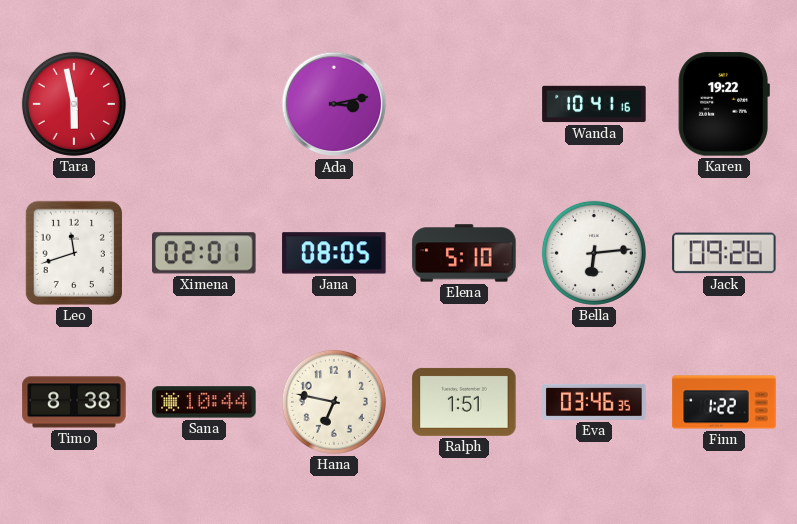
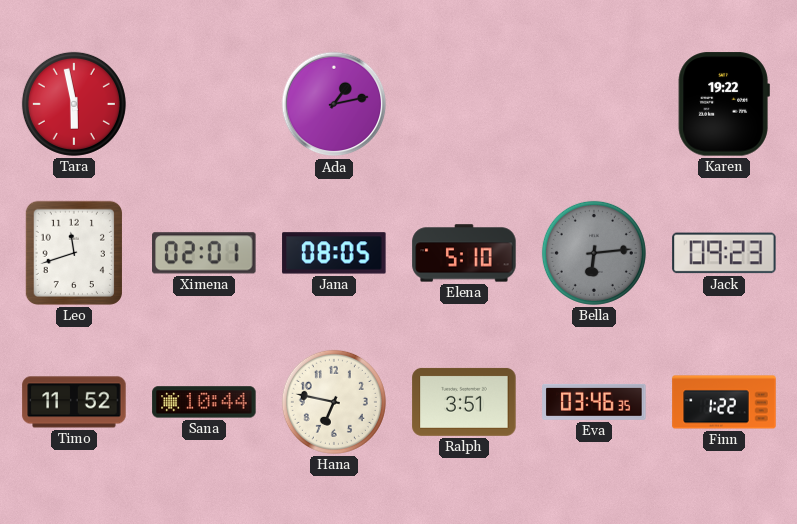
Ada: 3:13 -> 1:13
Wanda: 10:41 -> none
Bella dial: white -> grey
Jack: 09:26 -> 09:23
Timo: 8:38 -> 11:52
Ralph: 1:51 -> 3:51
